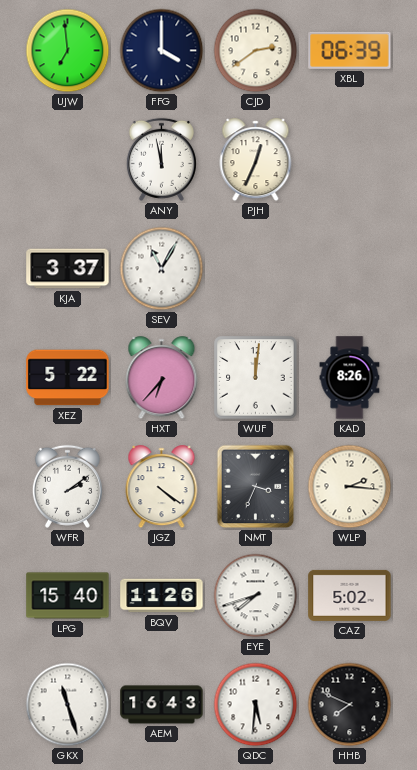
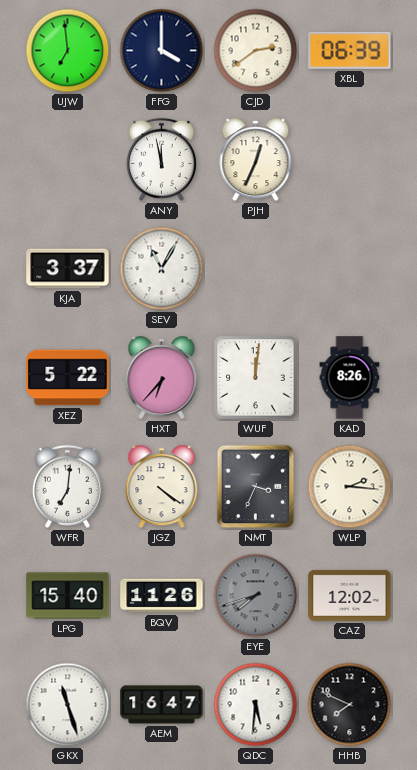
WFR: 2:09 -> 7:01
EYE dial: white -> grey
CAZ: 5:02 -> 12:02
AEM: 16:43 -> 16:47
